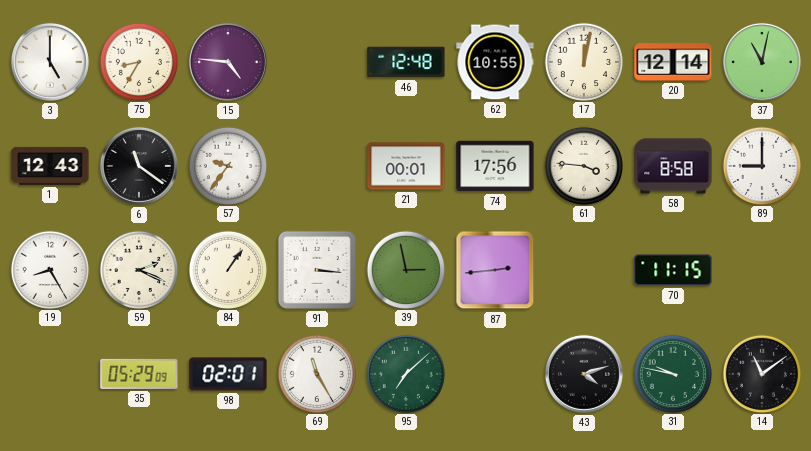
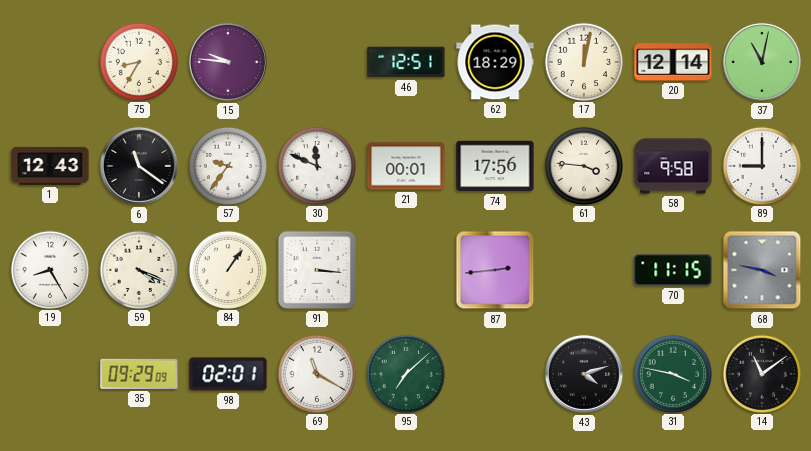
3: 5:00 -> none
15: 4:46 -> 9:46
46: 12:48 -> 12:51
62: 10:55 -> 18:29
30: none -> 11:49
58: 8:58 -> 9:58
59: 2:19 -> 4:19
39: 2:58 -> none
68: none -> 3:47
35: 05:29 -> 09:29
69: 11:25 -> 11:20
31: 9:47 -> 3:47
